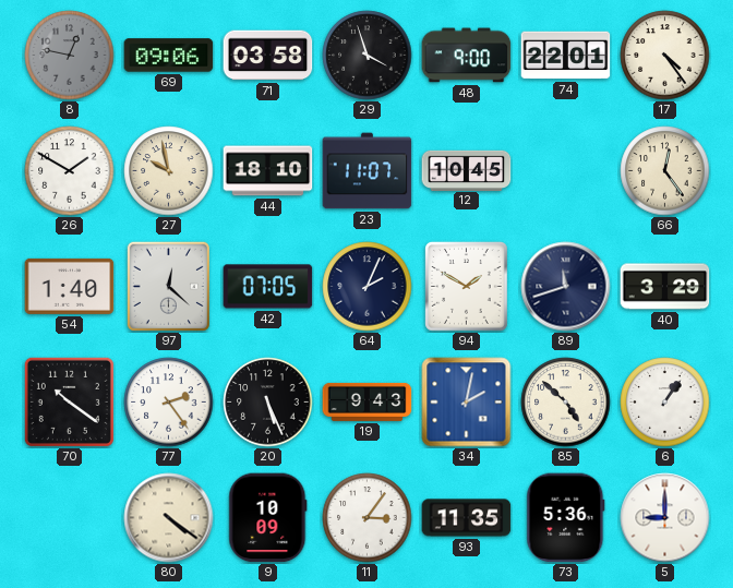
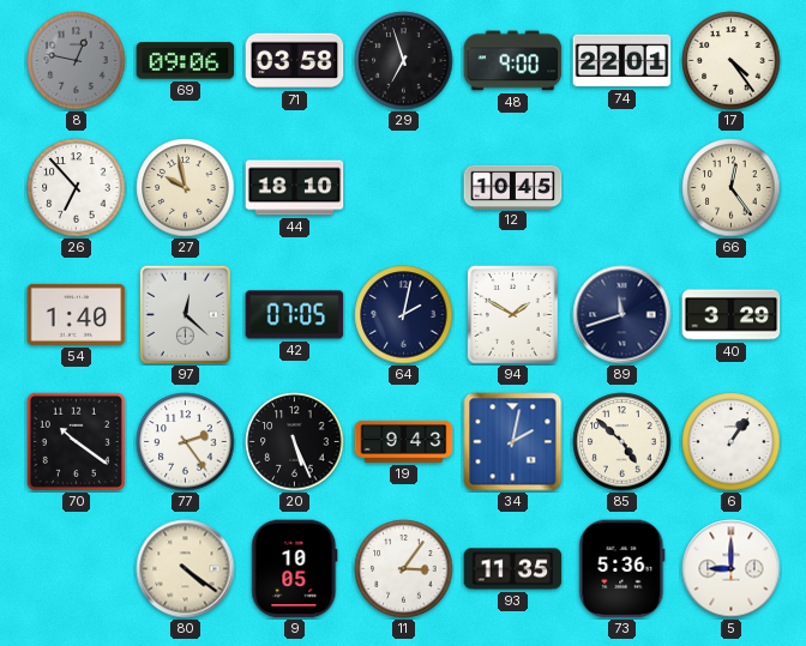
29: 3:57 -> 6:57
26: 1:50 -> 6:53
23: 11:07 -> none
64: 2:04 -> 2:02
9: 10:09 -> 10:05
